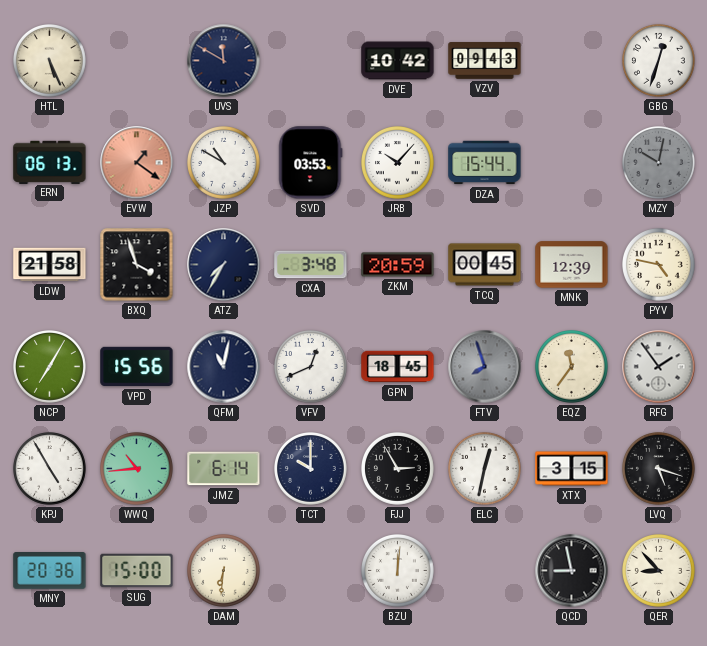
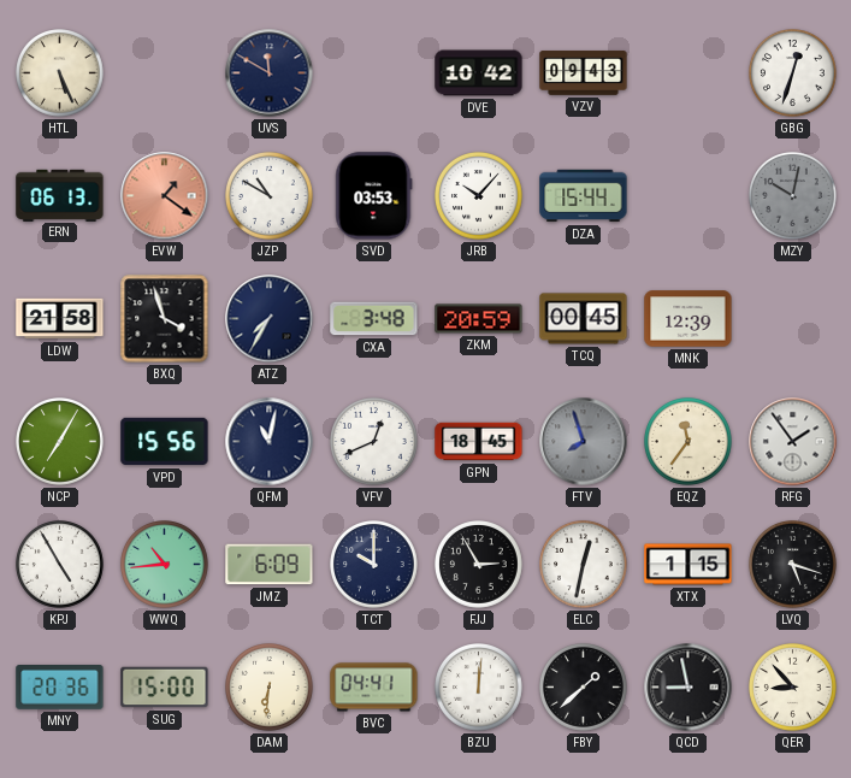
PYV: 4:47 -> none
JMZ: 6:14 -> 6:09
XTX: 3:15 -> 1:15
BVC: none -> 04:41
FBY: none -> 1:38
